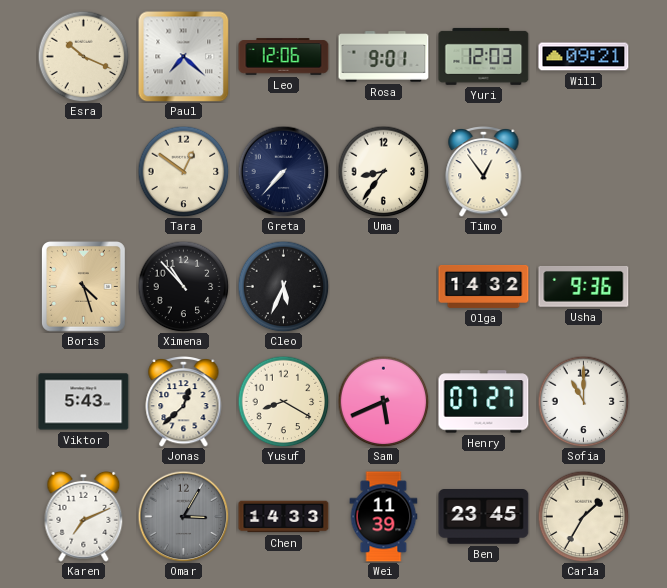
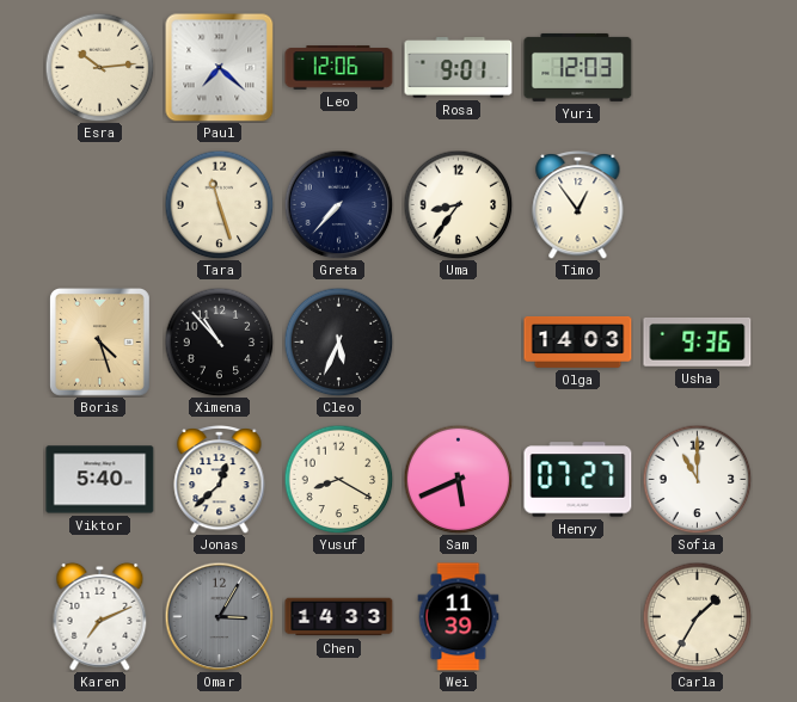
Esra: 10:19 -> 10:14
Will: 09:21 -> none
Tara: 12:51 -> 11:27
Olga: 14:32 -> 14:03
Viktor: 5:43 -> 5:40
Ben: 23:45 -> none
